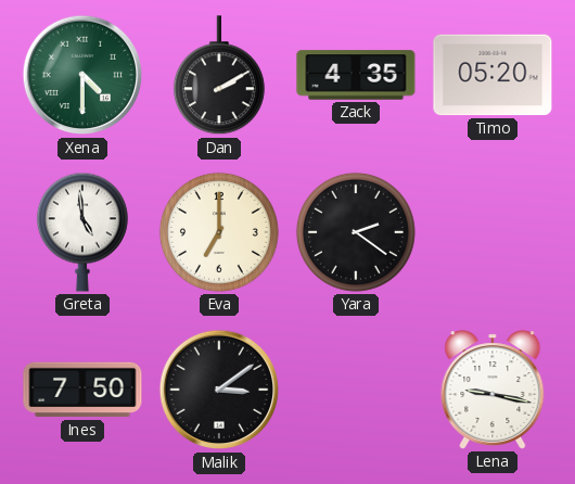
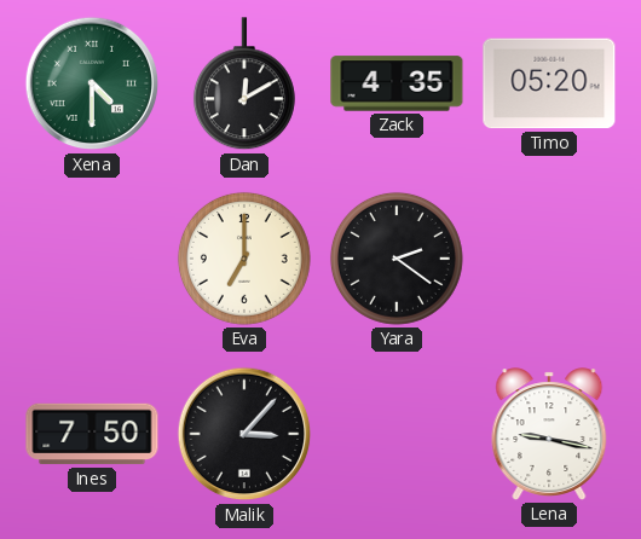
Dan: 2:10 -> 12:10
Greta: 4:59 -> none
Malik: 3:09 -> 3:07
